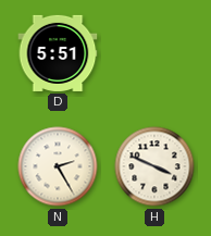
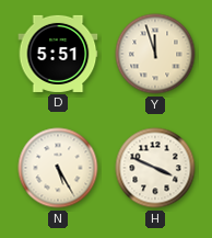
Y: none -> 11:57
N: 2:25 -> 5:25
